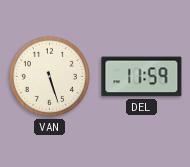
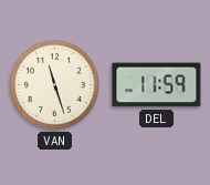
VAN: 5:27 -> 11:27
